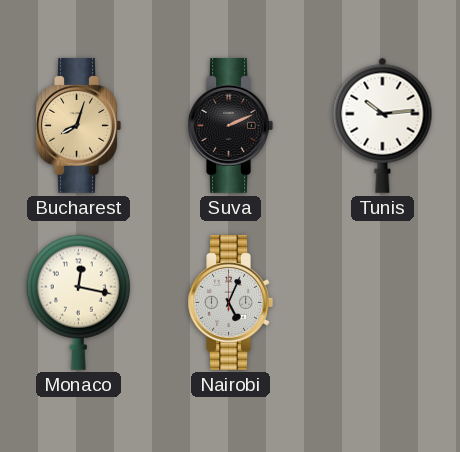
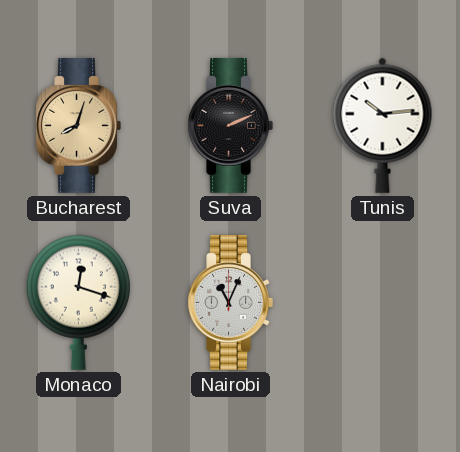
Monaco: 12:17 -> 12:18
Nairobi: 5:04 -> 11:04
